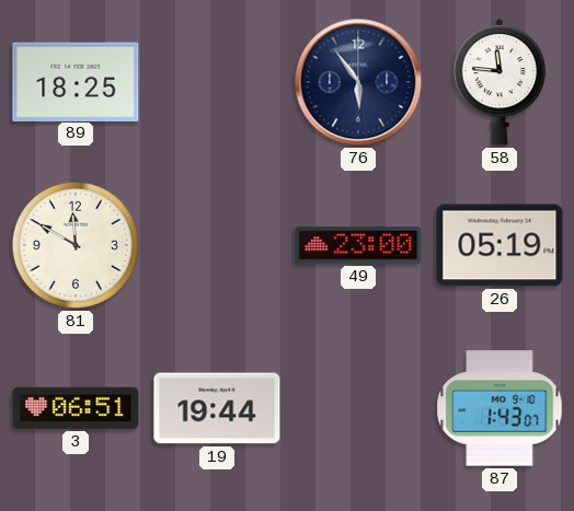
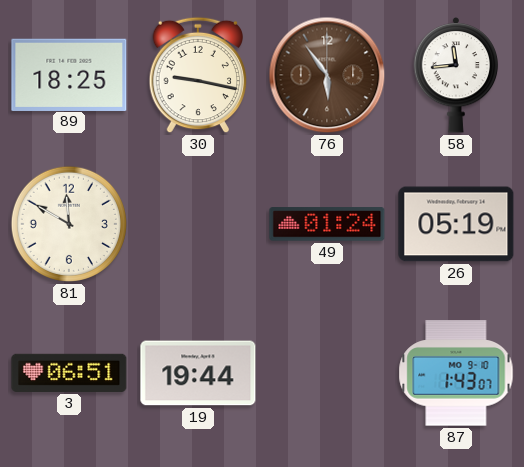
30: none -> 9:17
76 dial: navy -> brown
58: 11:46 -> 11:44
49: 23:00 -> 01:24
